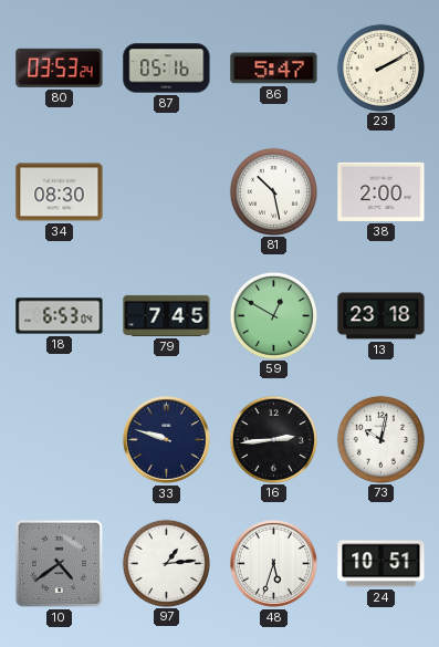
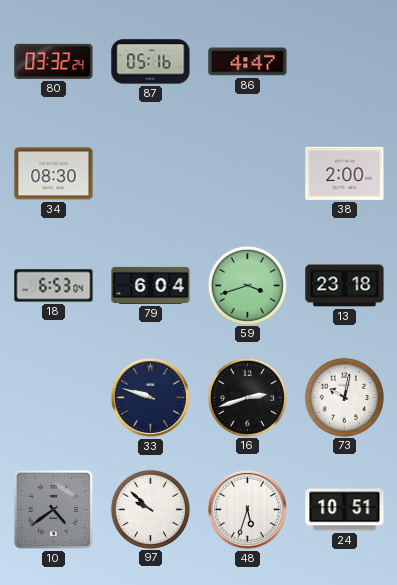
80: 03:53 -> 03:32
86: 5:47 -> 4:47
23: 2:10 -> none
81: 10:28 -> none
79: 7:45 -> 6:04
59: 12:50 -> 3:42
16: 2:44 -> 2:42
97: 1:14 -> 9:52
